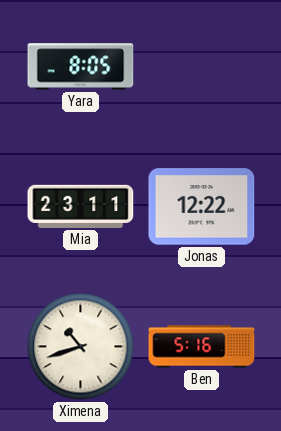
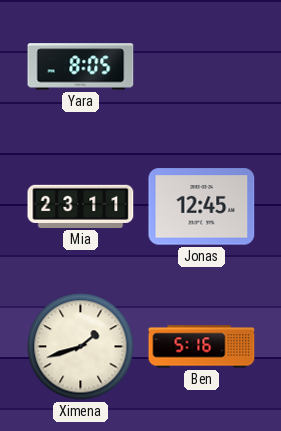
Jonas: 12:22 -> 12:45
Ximena: 10:42 -> 1:42
